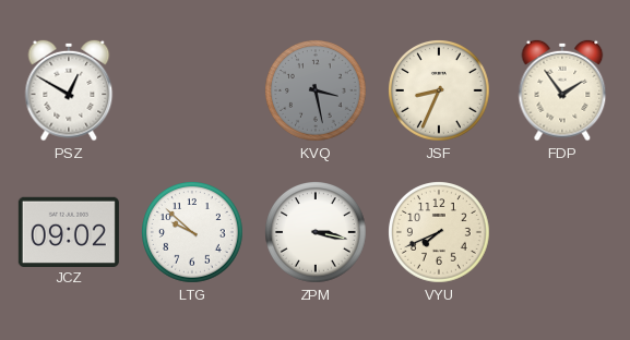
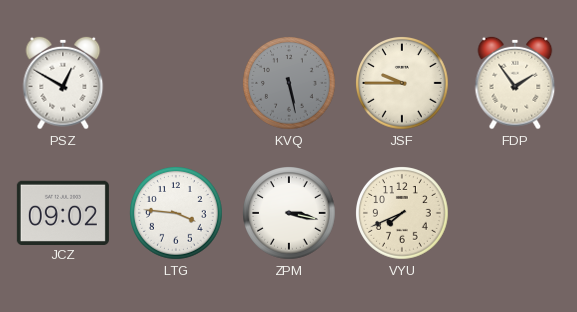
KVQ: 3:28 -> 5:28
JSF: 8:34 -> 9:45
LTG: 9:52 -> 3:46
